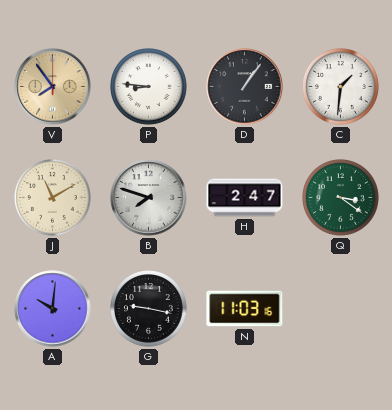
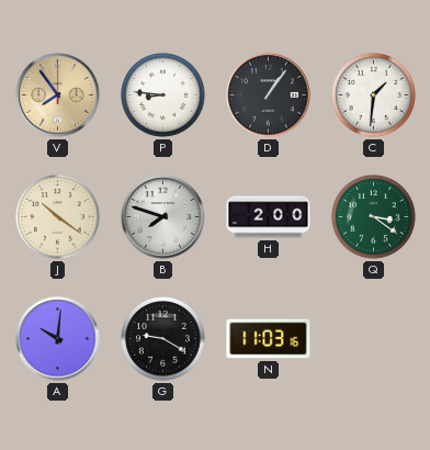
J: 11:10 -> 10:21
H: 2:47 -> 2:00
G: 9:17 -> 9:20
